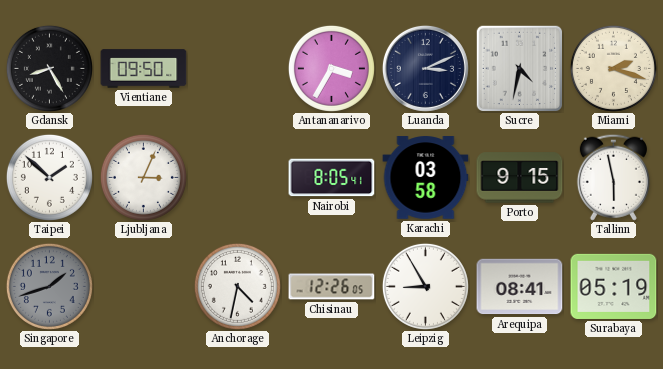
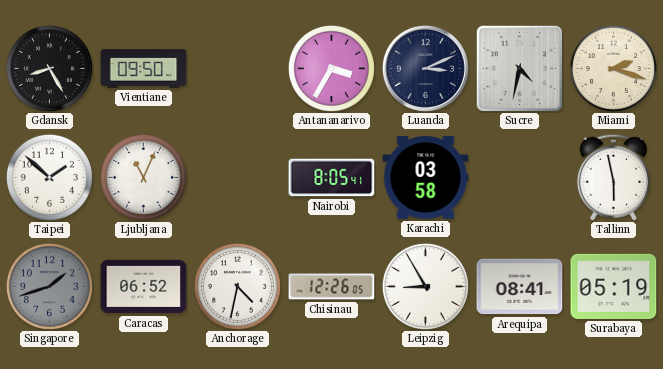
Ljubljana: 3:04 -> 11:04
Porto: 9:15 -> none
Caracas: none -> 06:52
